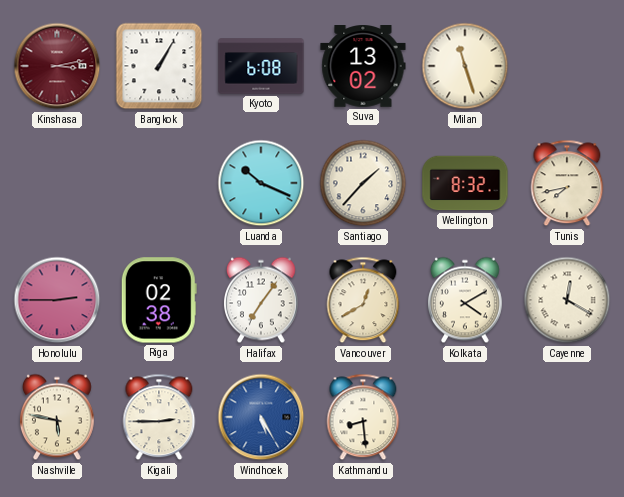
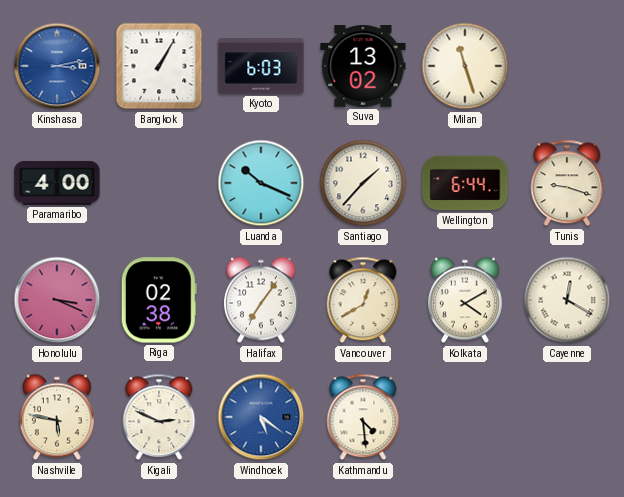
Kinshasa dial: burgundy -> blue
Kyoto: 6:08 -> 6:03
Paramaribo: none -> 4:00
Wellington: 8:32 -> 6:44
Tunis: 7:43 -> 9:18
Honolulu: 2:45 -> 3:19
Kigali: 2:45 -> 2:49
Windhoek: 5:25 -> 5:21
Kathmandu: 8:29 -> 4:29
